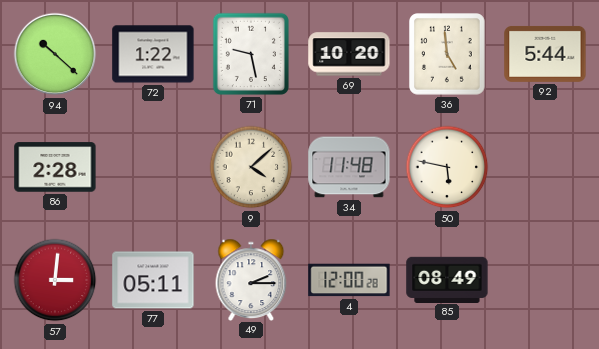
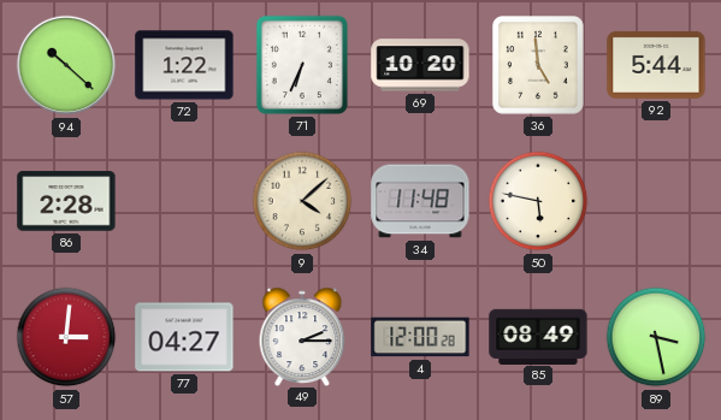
71: 9:28 -> 6:34
77: 05:11 -> 04:27
89: none -> 3:28
